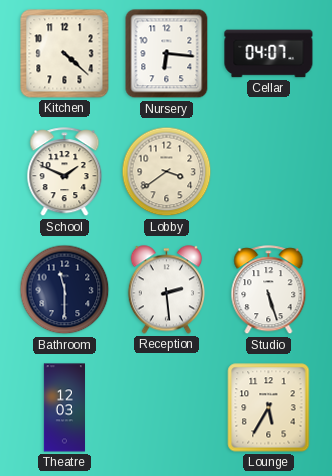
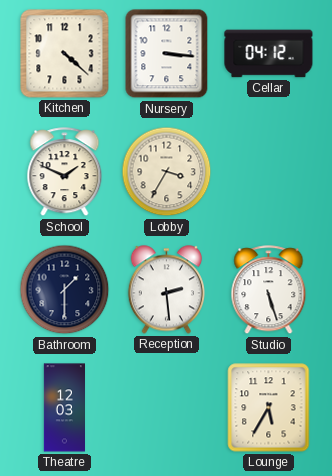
Nursery: 6:16 -> 3:16
Cellar: 04:07 -> 04:12
Lobby: 3:39 -> 3:35
Bathroom: 11:30 -> 1:30
